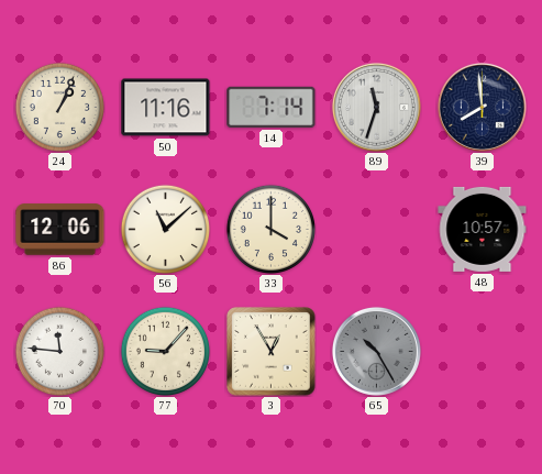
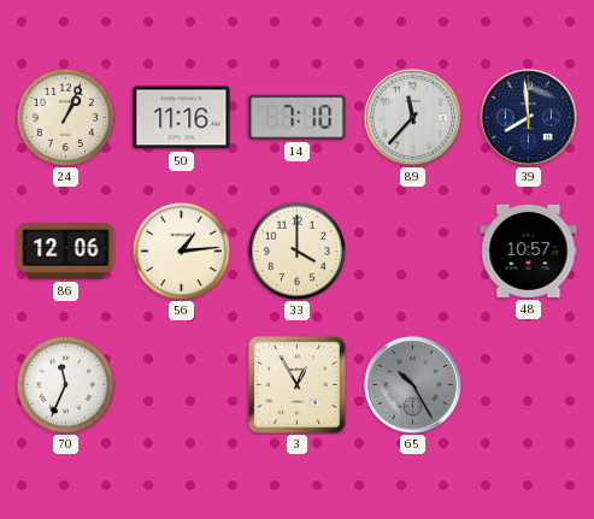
14: 7:14 -> 7:10
89: 11:33 -> 11:37
56: 11:08 -> 1:14
70: 11:46 -> 11:34
77: 9:07 -> none
